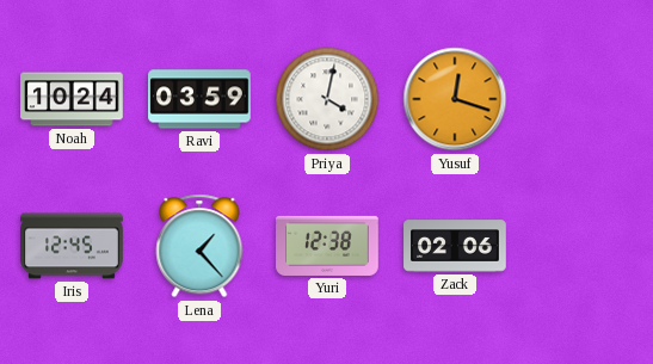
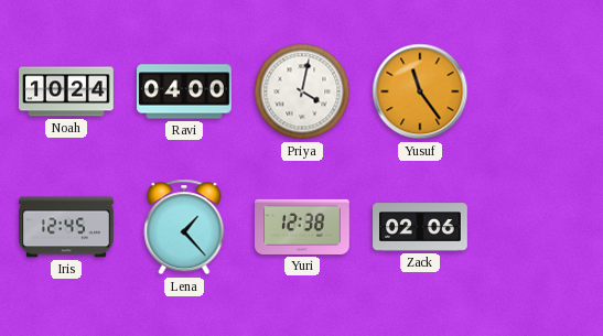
Ravi: 03:59 -> 04:00
Yusuf: 12:18 -> 11:24
